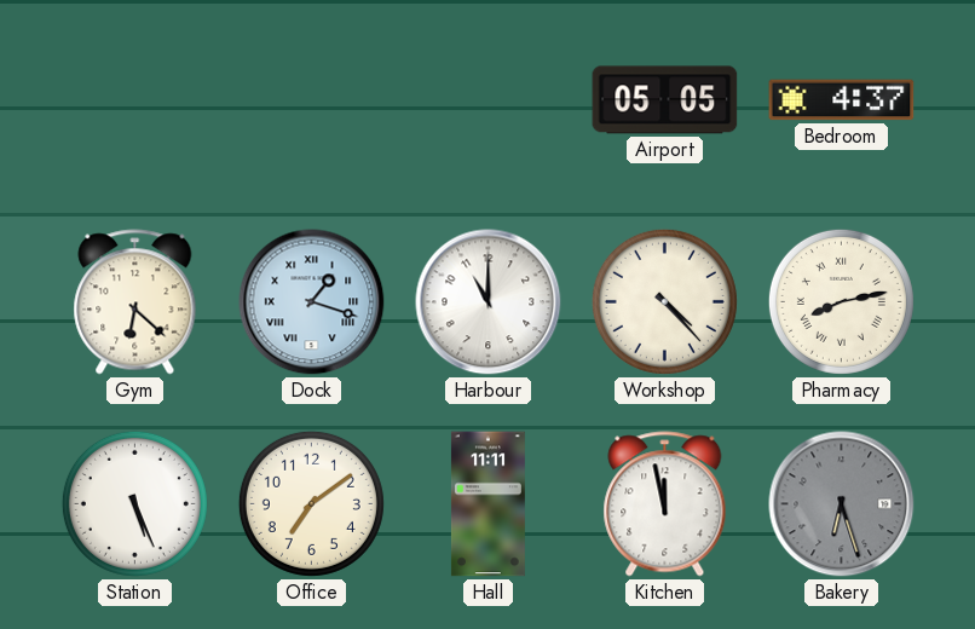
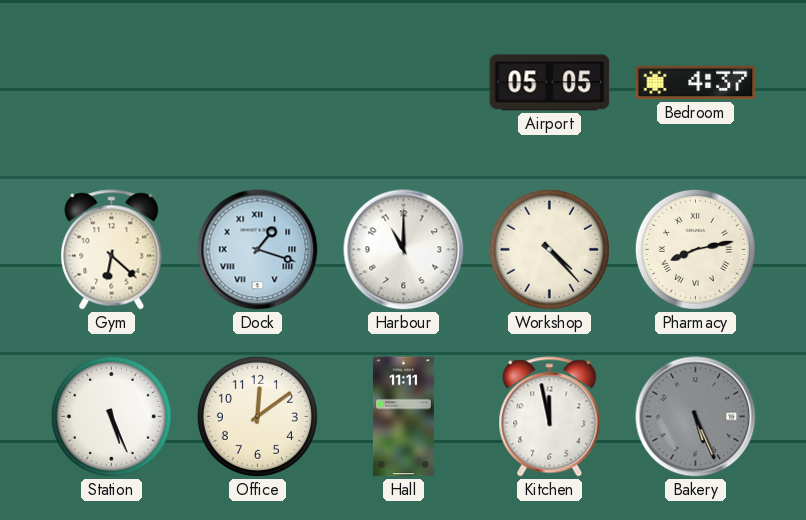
Office: 7:09 -> 12:09
Bakery: 6:27 -> 5:26
